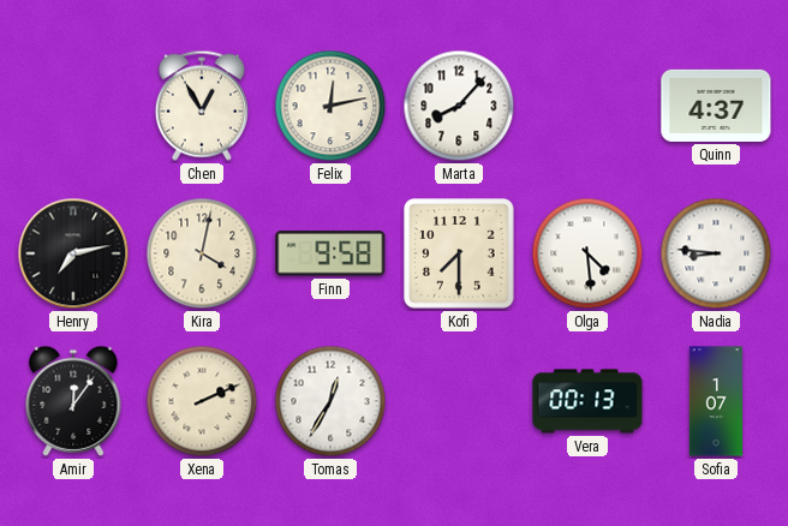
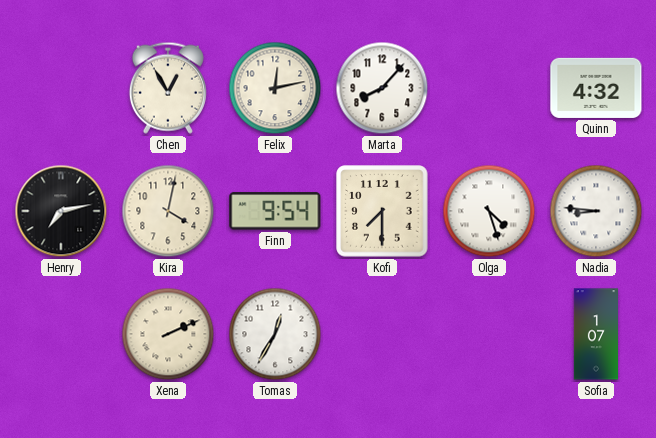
Quinn: 4:37 -> 4:32
Finn: 9:58 -> 9:54
Olga: 4:29 -> 4:27
Amir: 12:06 -> none
Vera: 00:13 -> none
